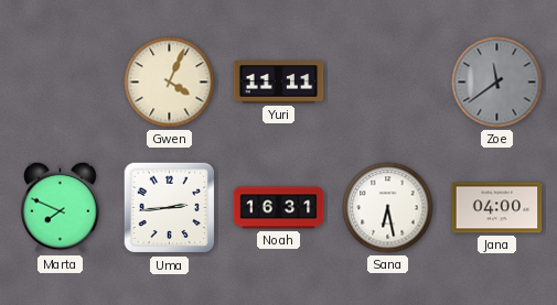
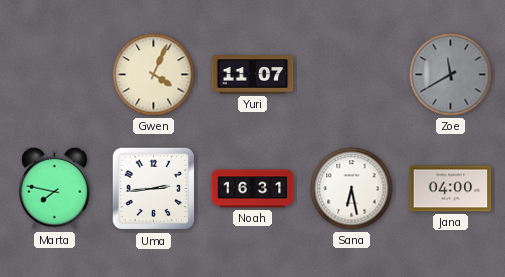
Yuri: 11:11 -> 11:07
Zoe: 11:39 -> 11:40
Marta: 7:49 -> 7:47
